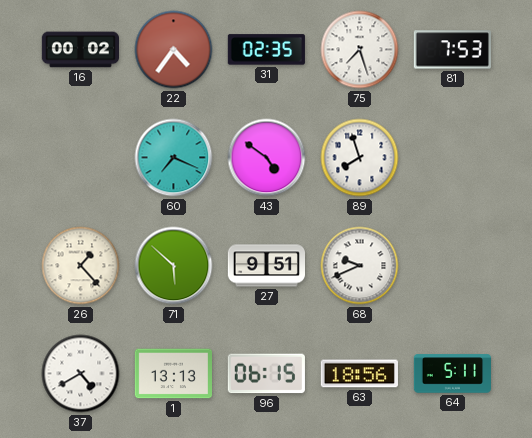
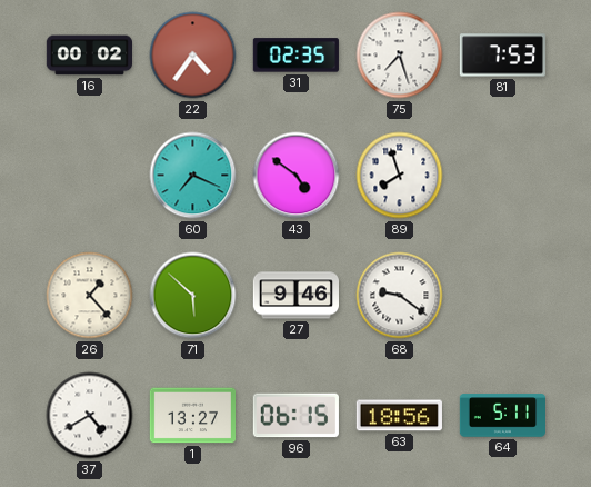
27: 9:51 -> 9:46
68: 9:41 -> 9:21
1: 13:13 -> 13:27
